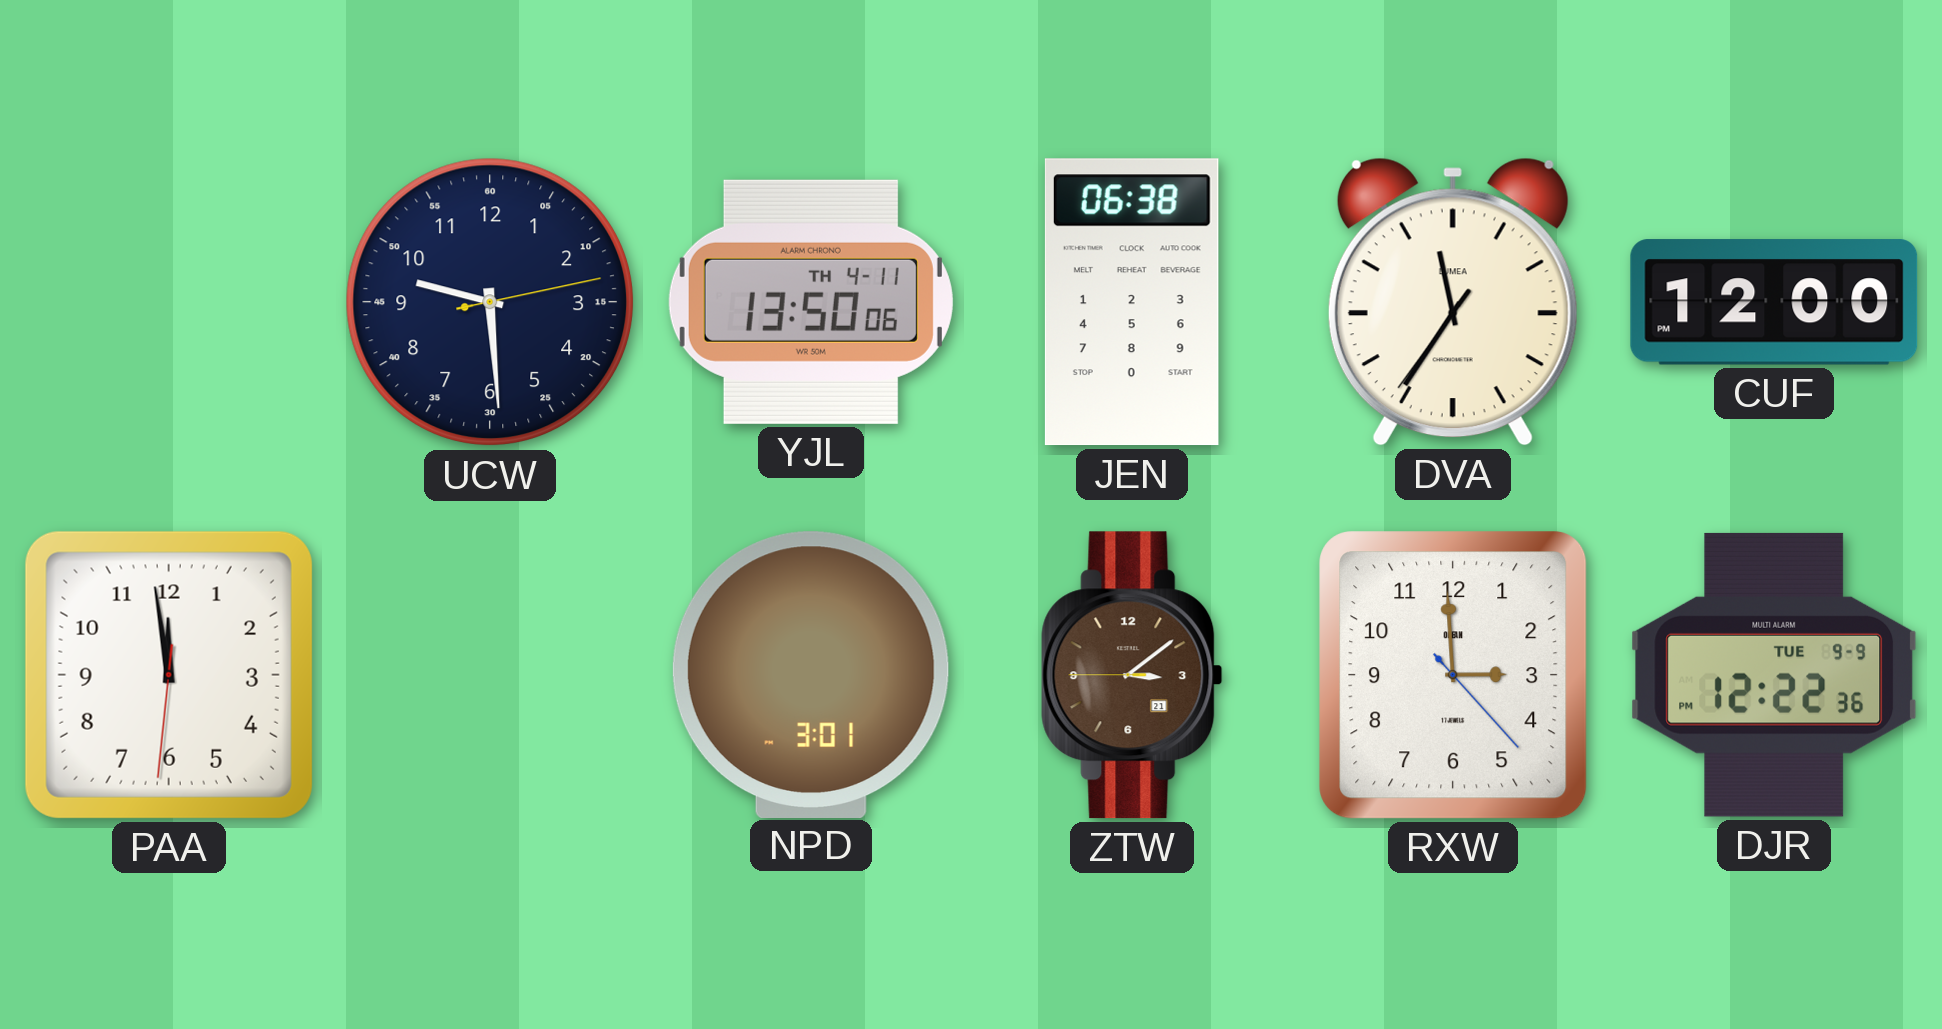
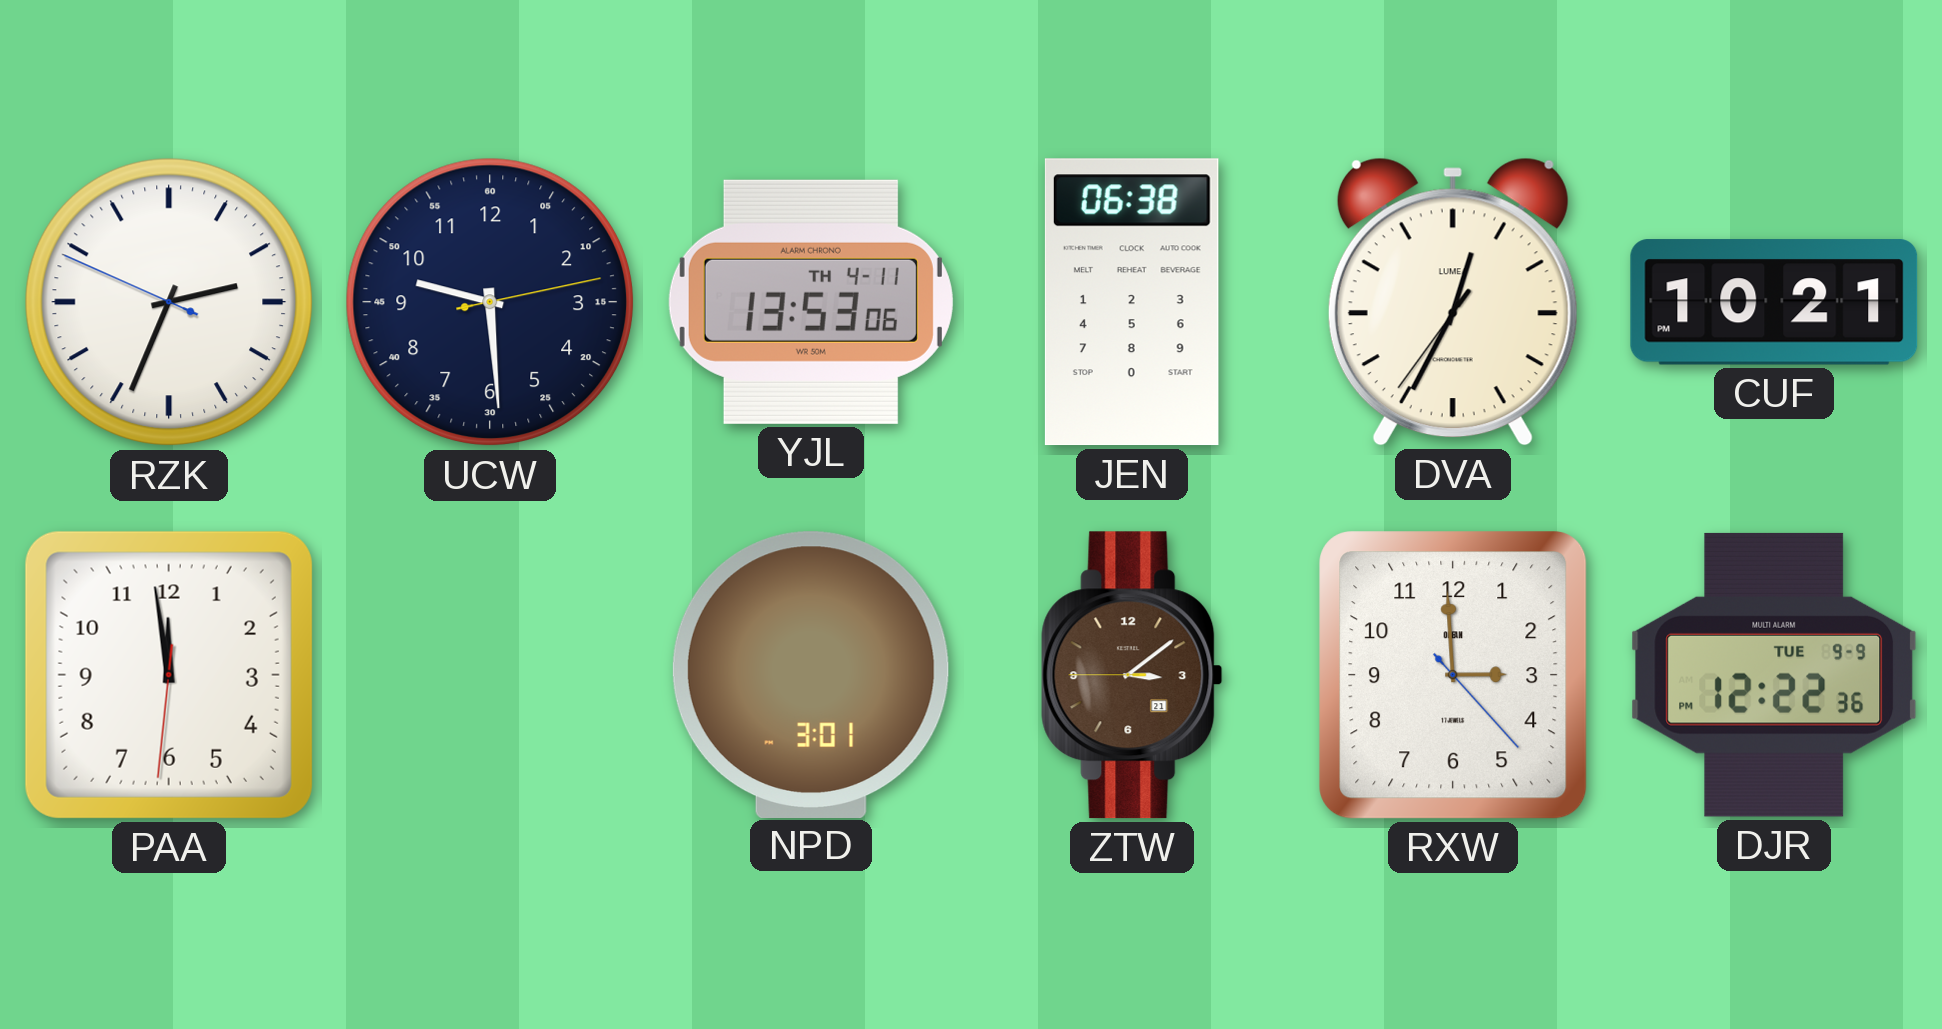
RZK: none -> 2:33
YJL: 13:50 -> 13:53
DVA: 11:35 -> 12:34
CUF: 12:00 -> 10:21
